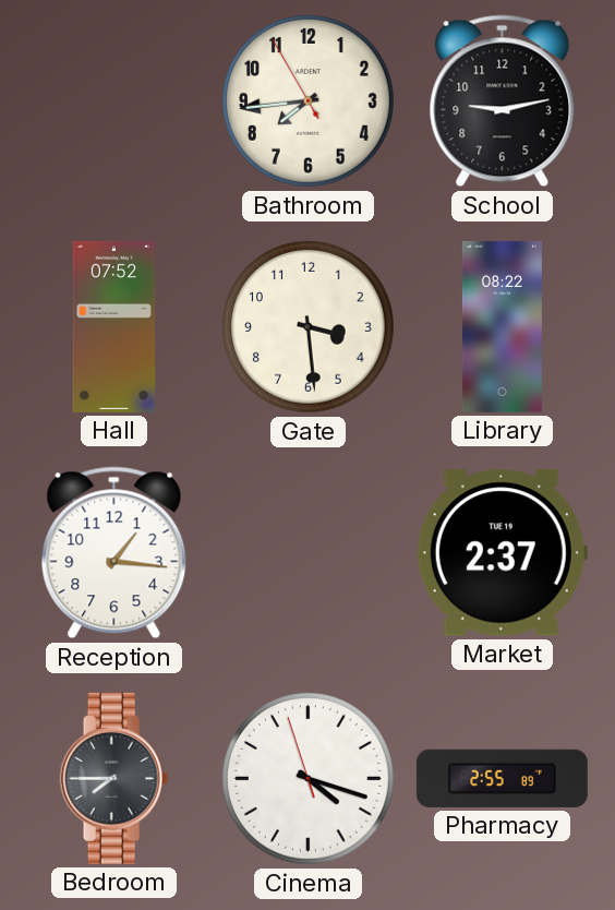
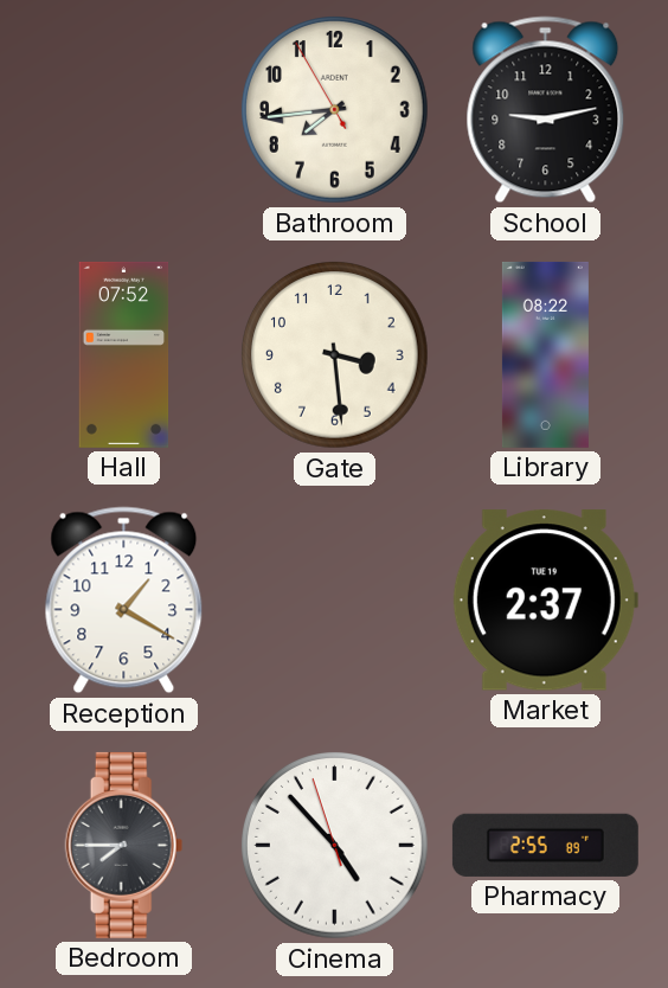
Reception: 1:16 -> 1:20
Cinema: 4:17 -> 4:52
